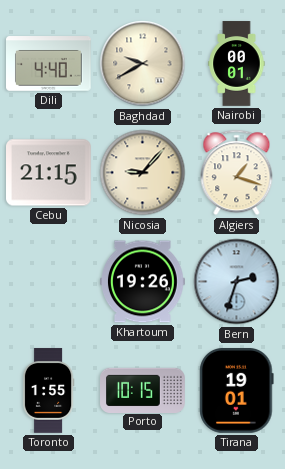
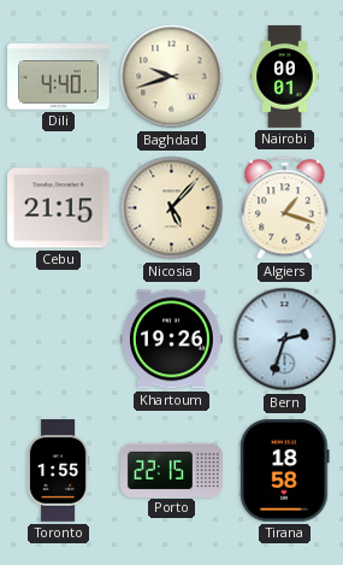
Baghdad: 9:40 -> 9:42
Nicosia: 9:07 -> 5:07
Porto: 10:15 -> 22:15
Tirana: 19:01 -> 18:58
